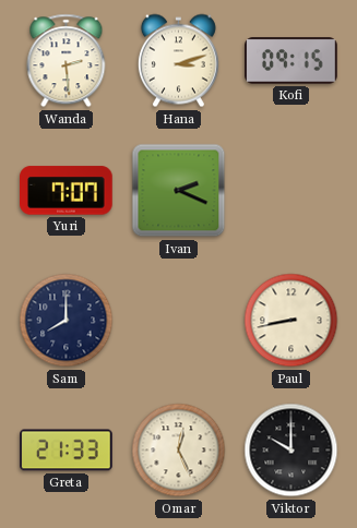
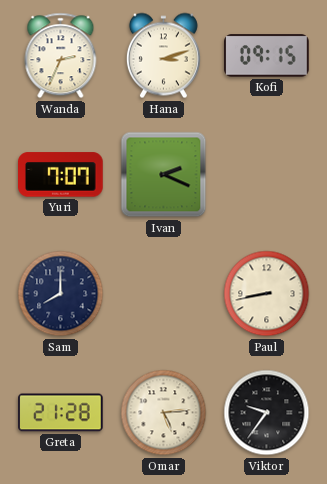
Wanda: 2:29 -> 2:34
Greta: 21:33 -> 21:28
Omar: 12:26 -> 5:14
Viktor: 10:00 -> 9:36
